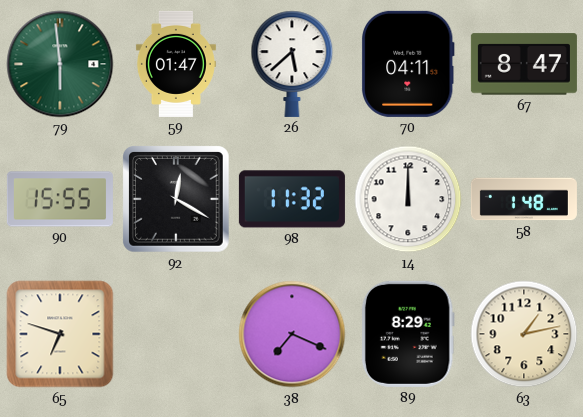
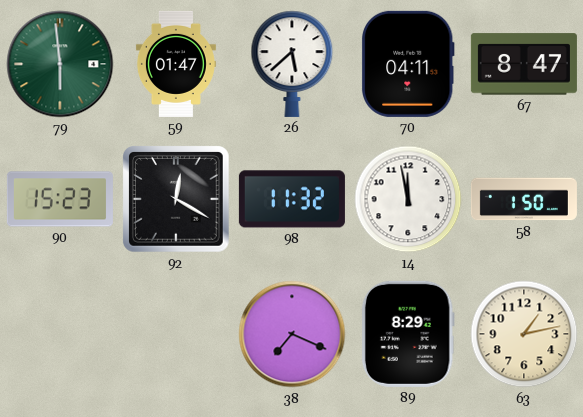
90: 15:55 -> 15:23
14: 12:00 -> 11:58
58: 1:48 -> 1:50
65: 6:48 -> none
